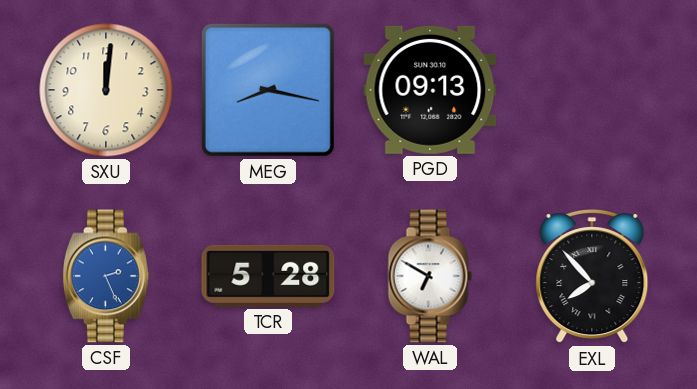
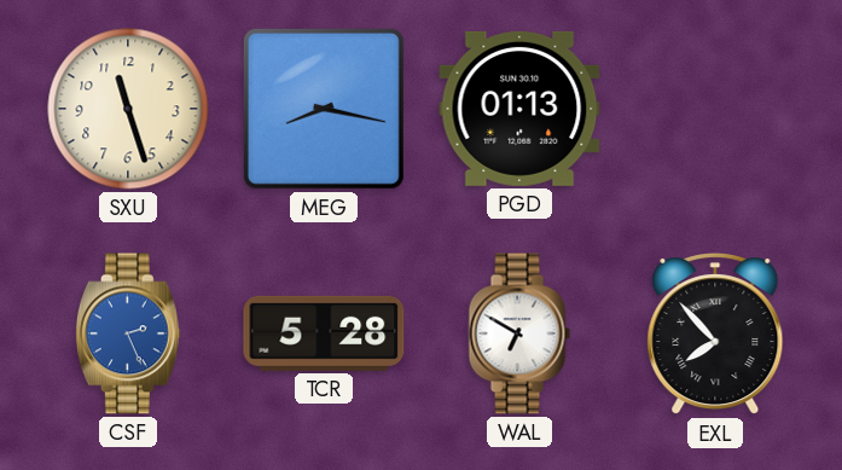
SXU: 12:01 -> 11:27
PGD: 09:13 -> 01:13
